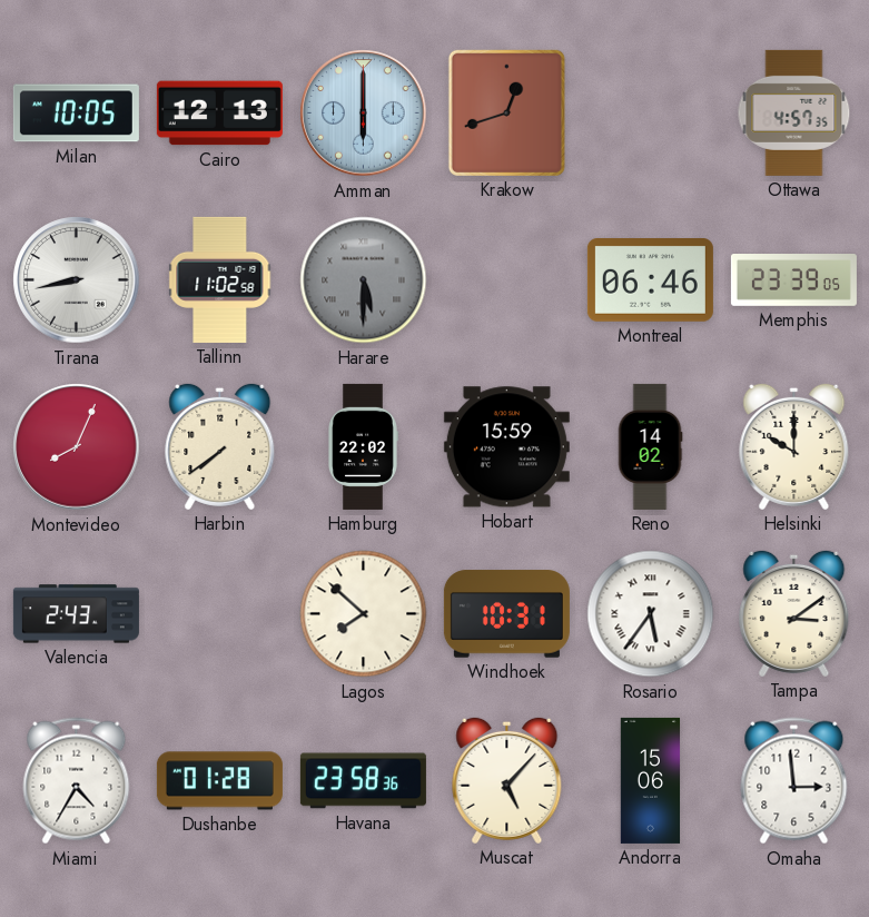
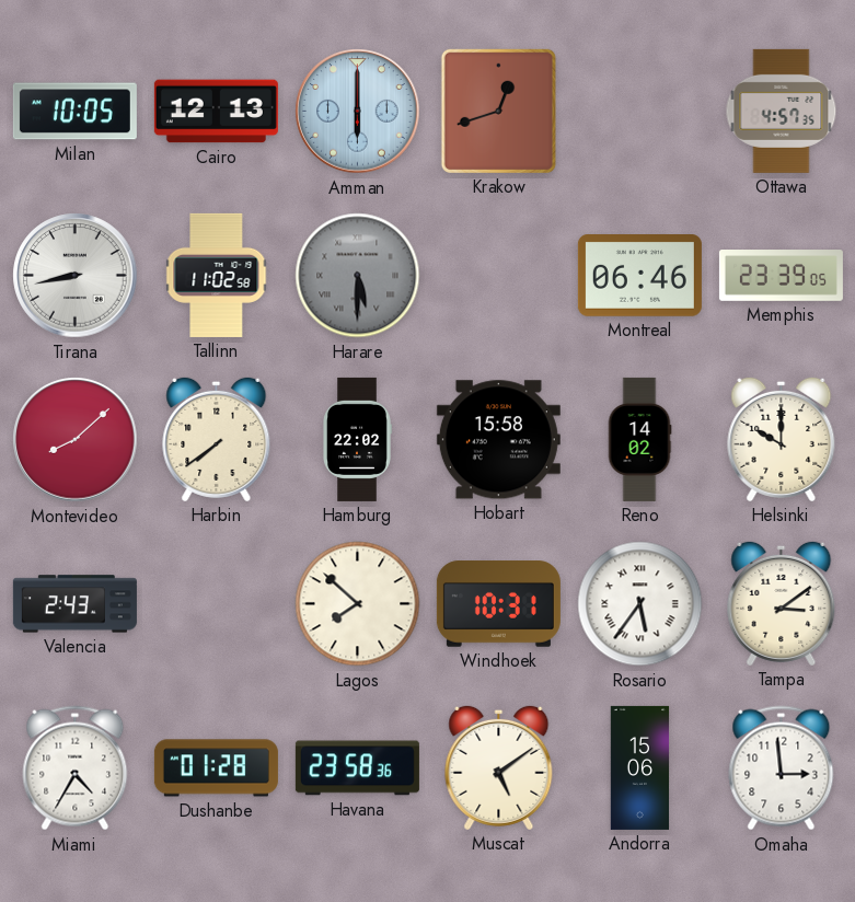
Montevideo: 8:04 -> 8:08
Hobart: 15:59 -> 15:58
Muscat: 5:07 -> 5:09
